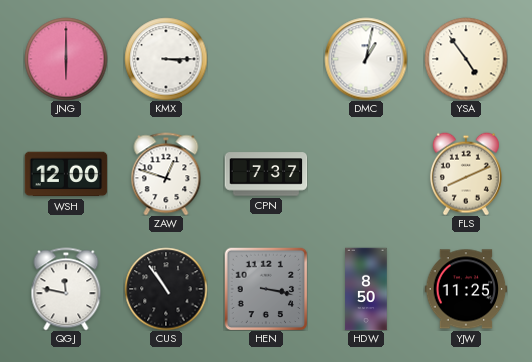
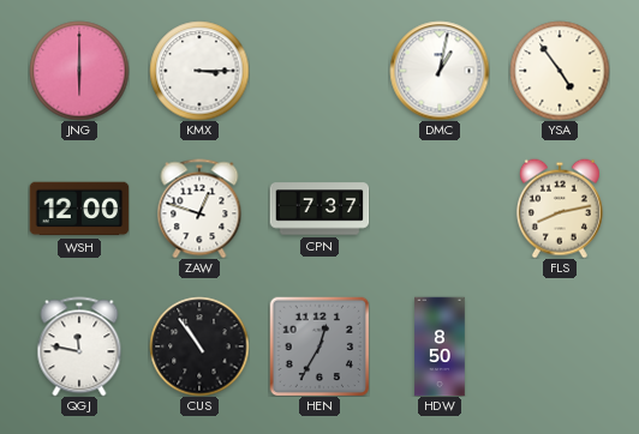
FLS: 8:11 -> 8:13
HEN: 3:17 -> 12:35
YJW: 11:25 -> none
